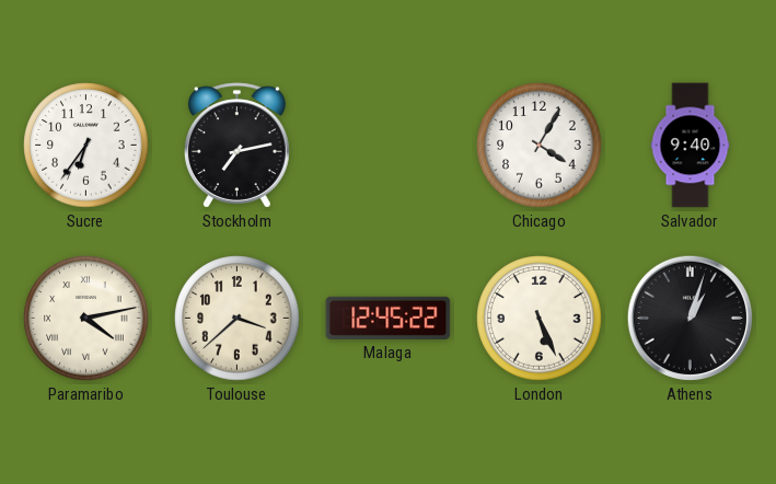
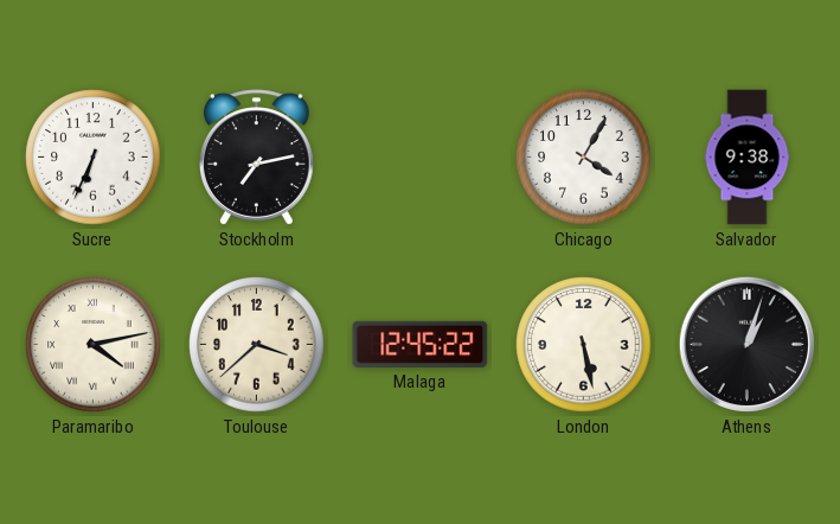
Sucre: 6:36 -> 6:34
Salvador: 9:40 -> 9:38
London: 5:26 -> 5:28
